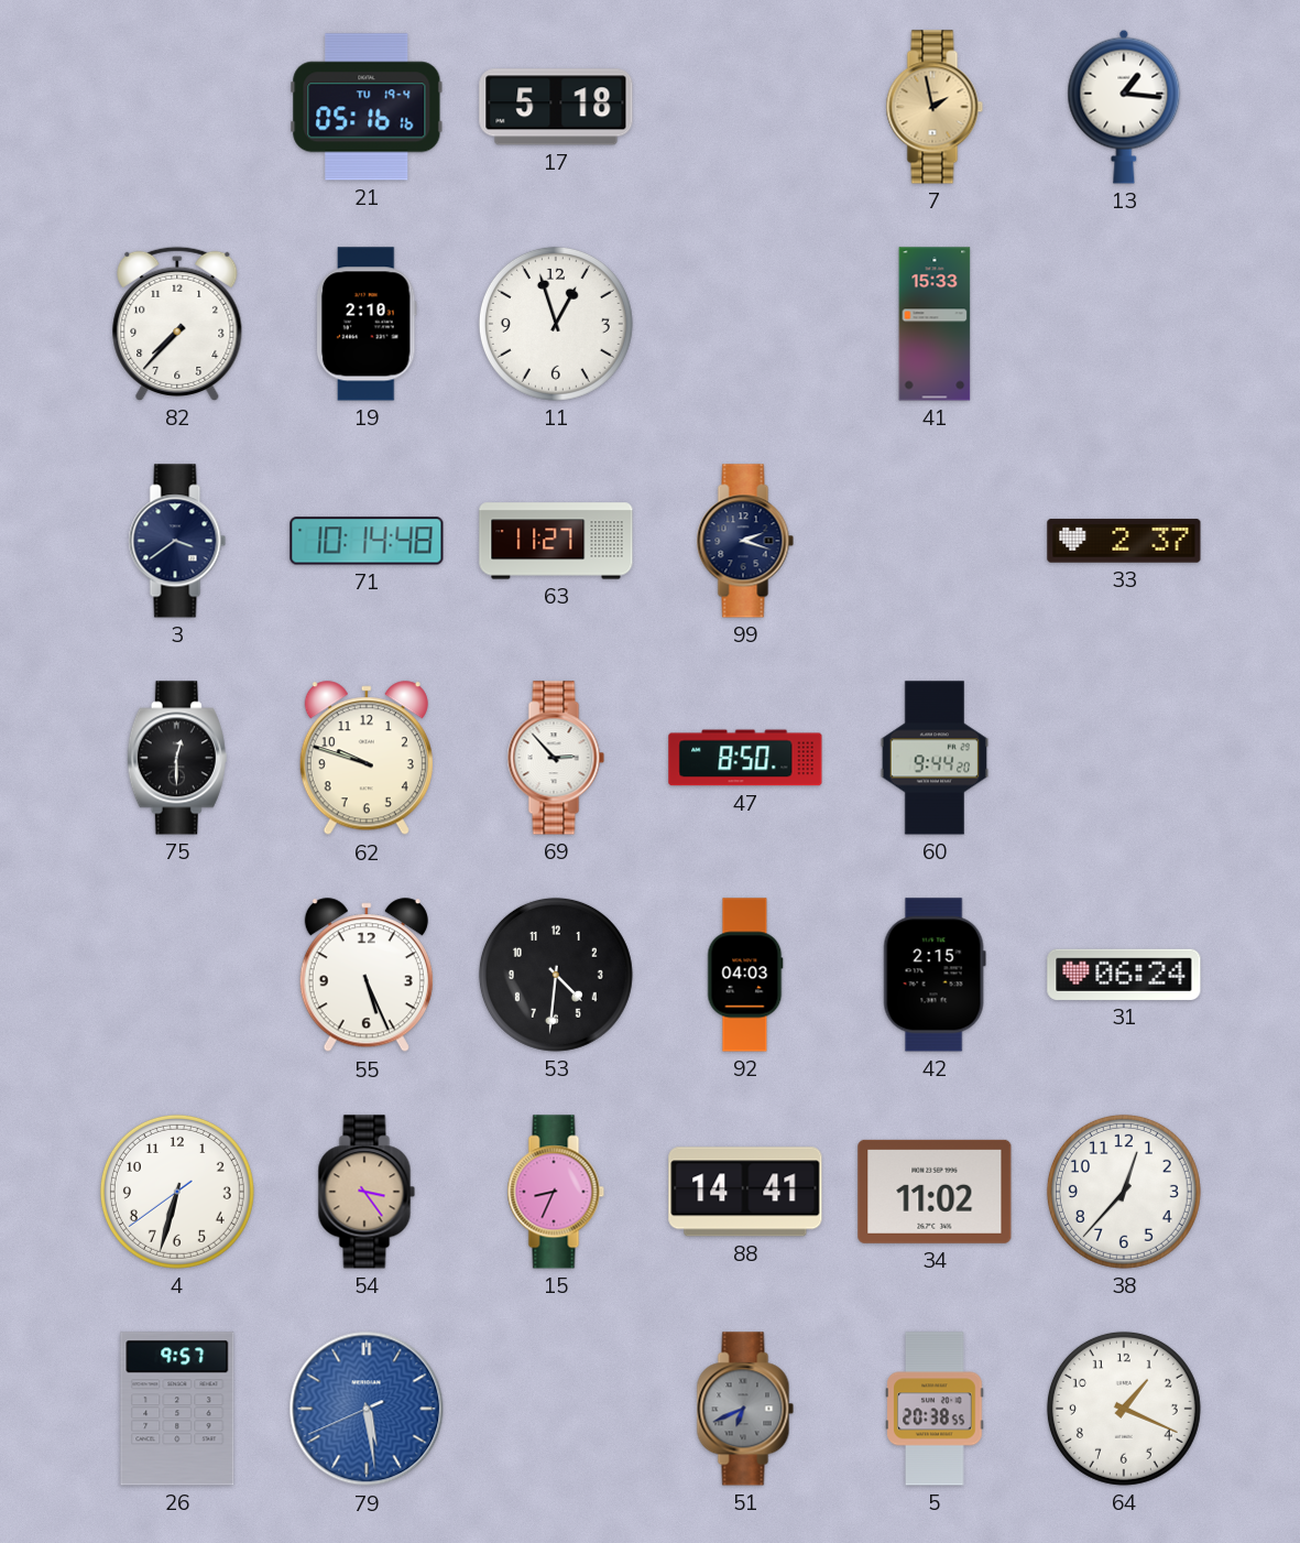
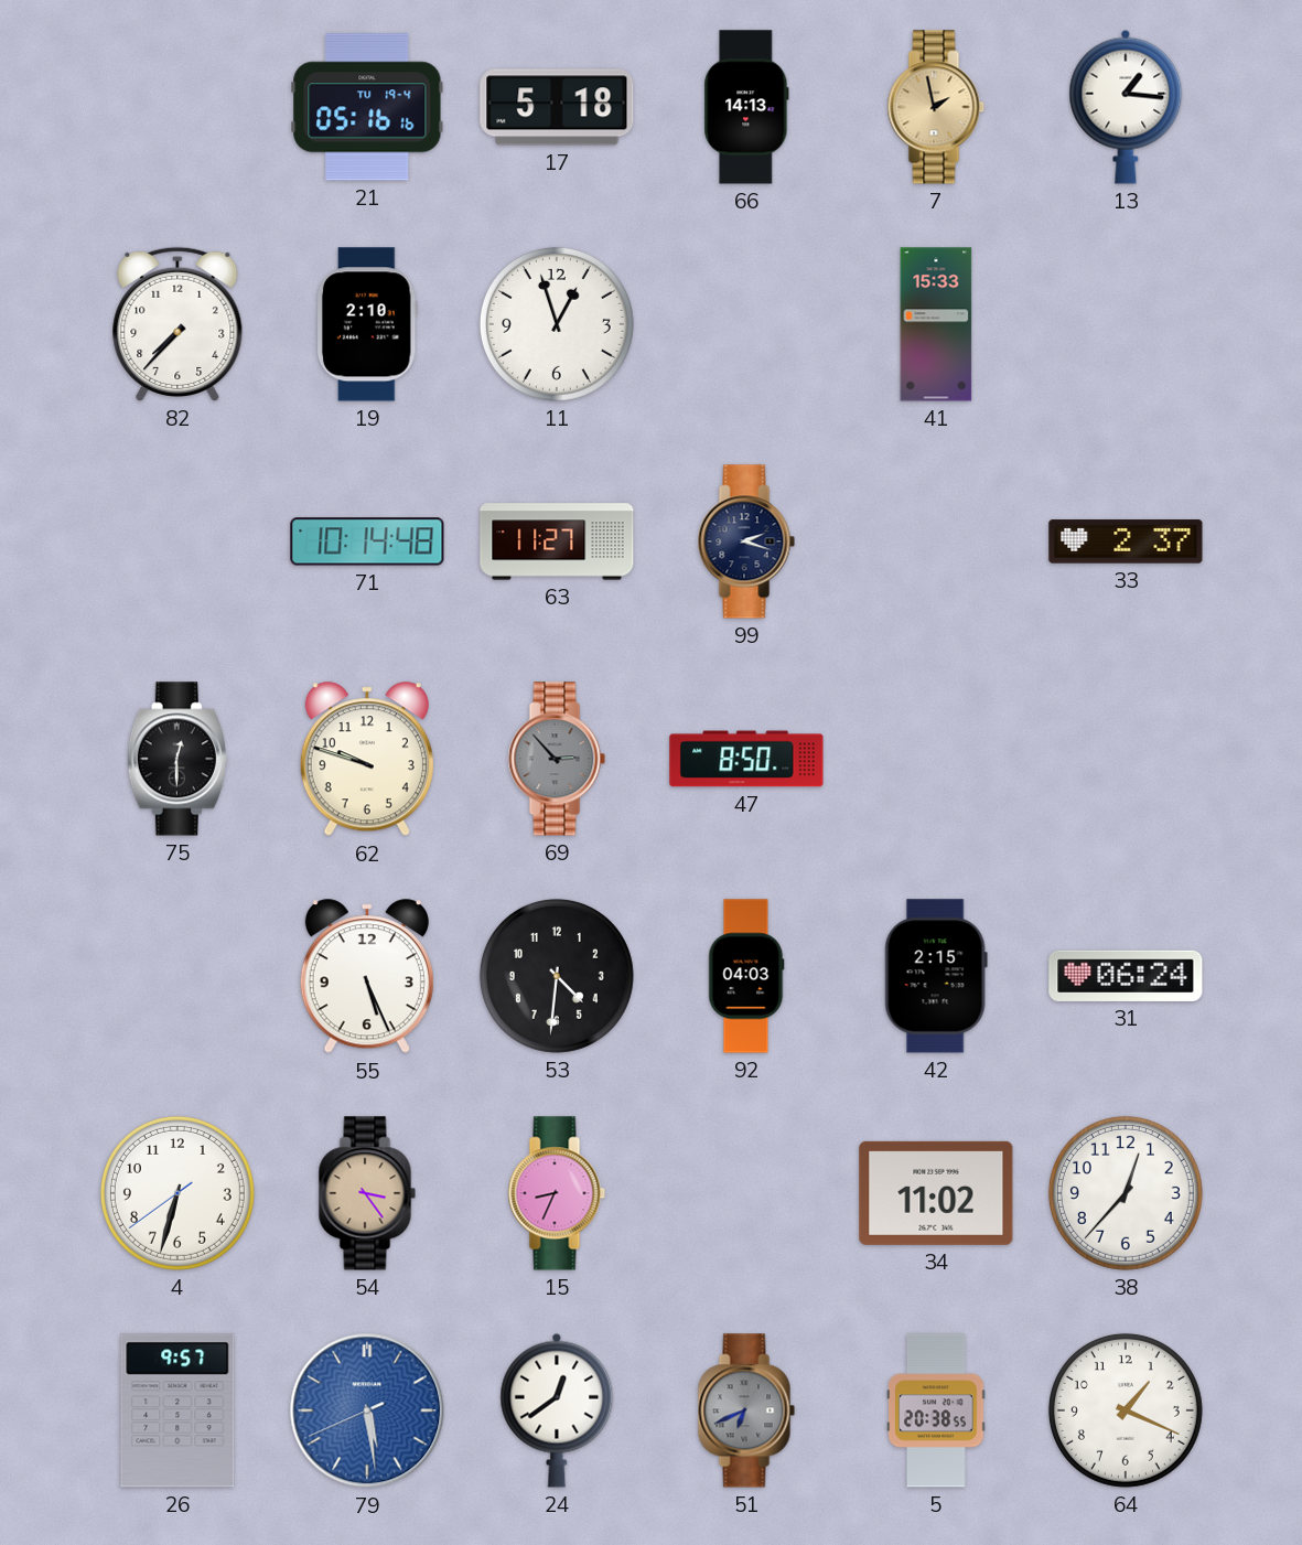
66: none -> 14:13
3: 3:39 -> none
69 dial: white -> grey
60: 9:44 -> none
88: 14:41 -> none
24: none -> 12:39
